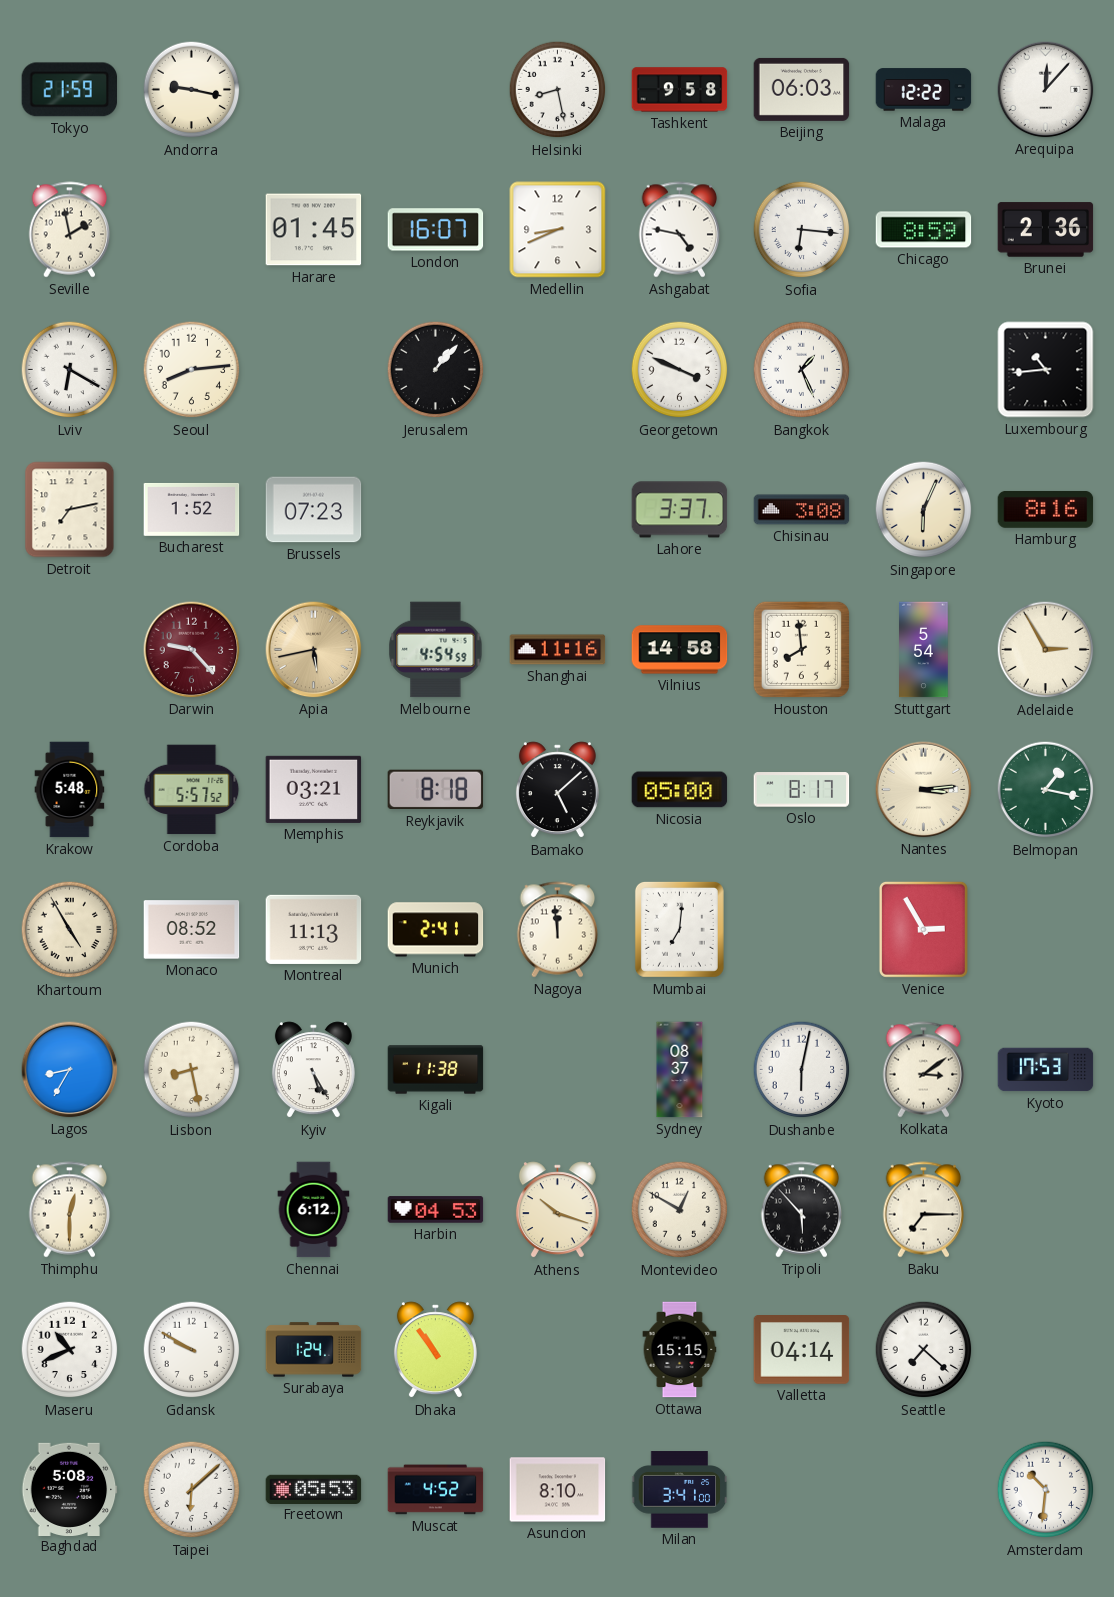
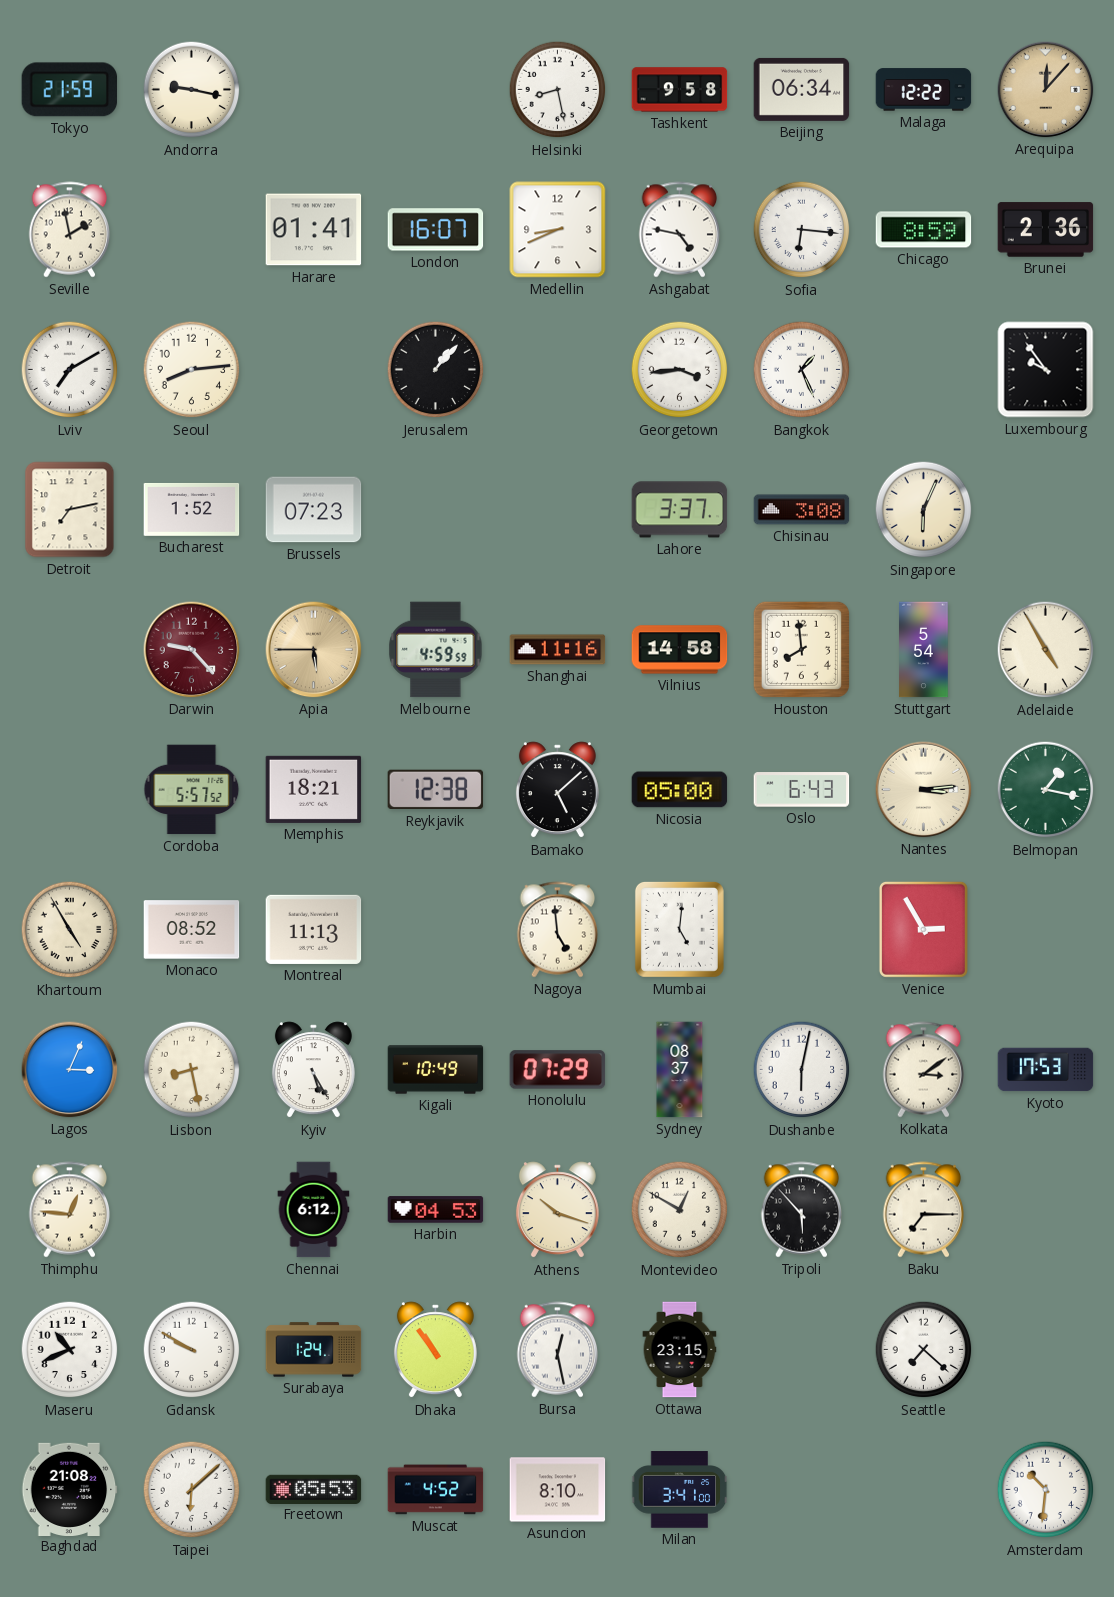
Beijing: 06:03 -> 06:34
Arequipa dial: white -> champagne
Harare: 01:45 -> 01:41
Lviv: 6:20 -> 7:10
Georgetown: 3:49 -> 3:44
Luxembourg: 10:44 -> 9:54
Hamburg: 8:16 -> none
Apia: 5:43 -> 5:45
Melbourne: 4:54 -> 4:59
Adelaide: 2:55 -> 4:55
Krakow: 5:48 -> none
Memphis: 03:21 -> 18:21
Reykjavik: 8:18 -> 12:38
Oslo: 8:17 -> 6:43
Munich: 2:41 -> none
Nagoya: 11:59 -> 4:59
Mumbai: 7:01 -> 5:01
Lagos: 8:35 -> 3:04
Kigali: 11:38 -> 10:49
Honolulu: none -> 07:29
Thimphu: 12:30 -> 12:46
Bursa: none -> 12:28
Ottawa: 15:15 -> 23:15
Valletta: 04:14 -> none
Baghdad: 5:08 -> 21:08
